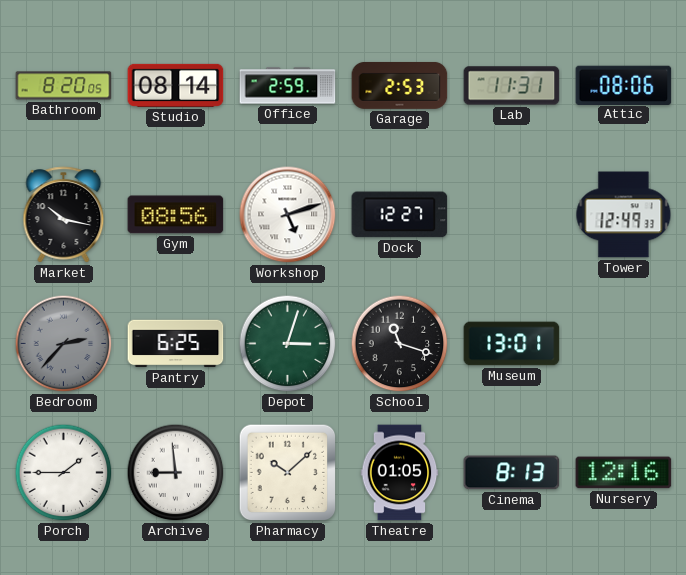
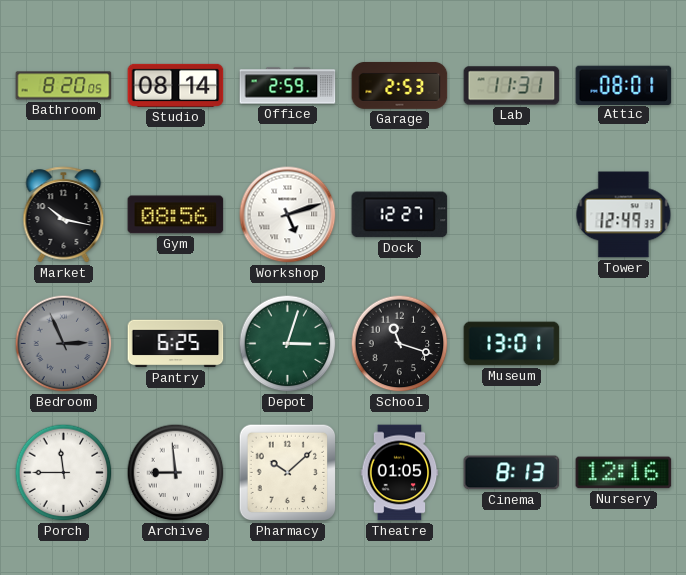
Attic: 08:06 -> 08:01
Bedroom: 2:37 -> 2:56
Porch: 1:45 -> 11:45
